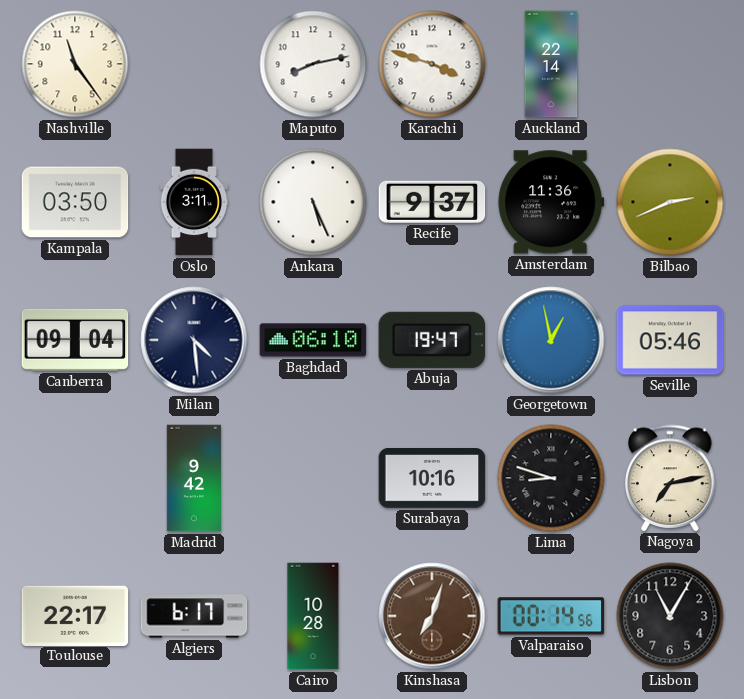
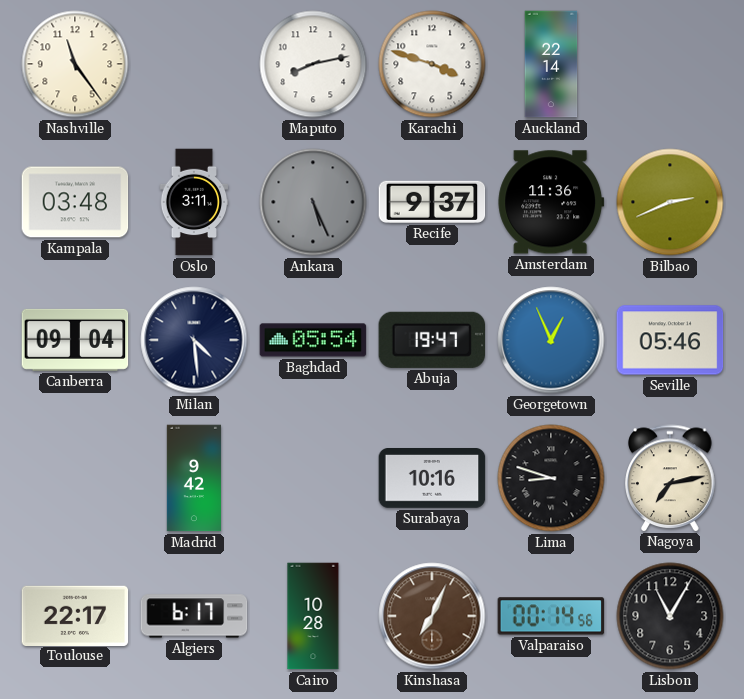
Kampala: 03:50 -> 03:48
Ankara dial: white -> grey
Baghdad: 06:10 -> 05:54
Georgetown: 12:58 -> 12:56
Kinshasa: 7:03 -> 7:04
